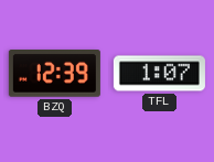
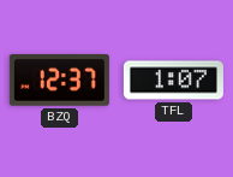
BZQ: 12:39 -> 12:37
